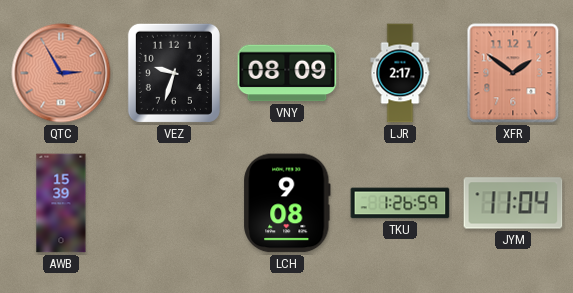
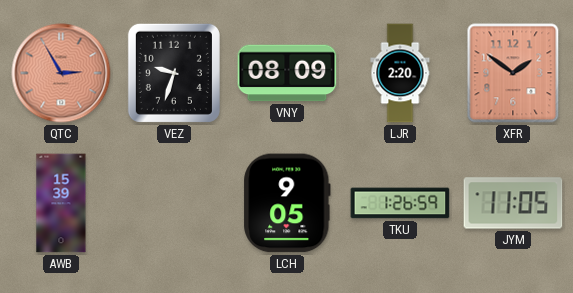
LJR: 2:17 -> 2:20
LCH: 9:08 -> 9:05
JYM: 11:04 -> 11:05
